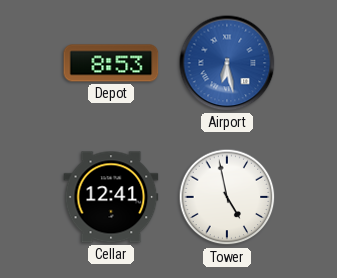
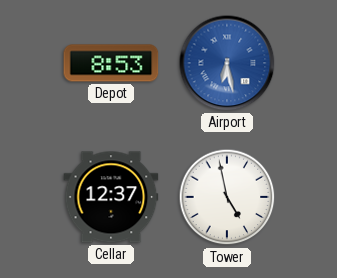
Cellar: 12:41 -> 12:37
